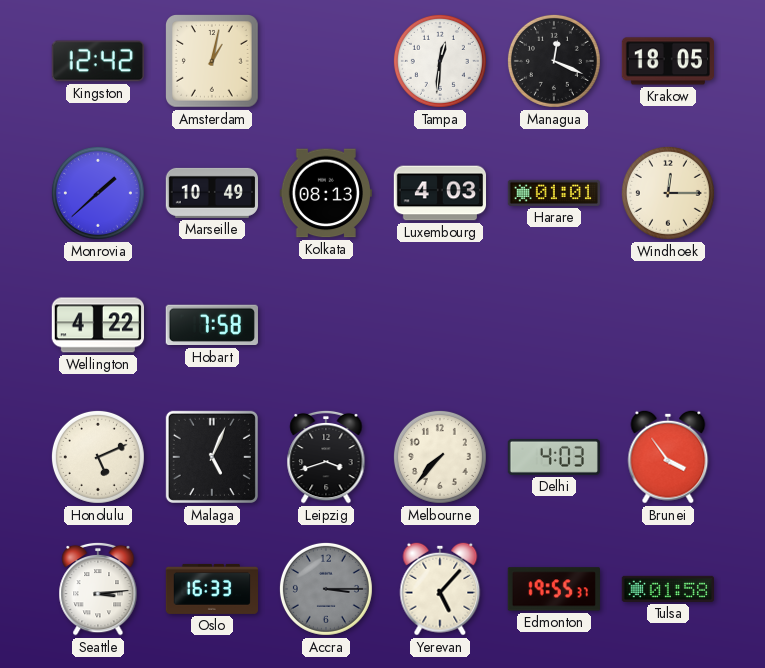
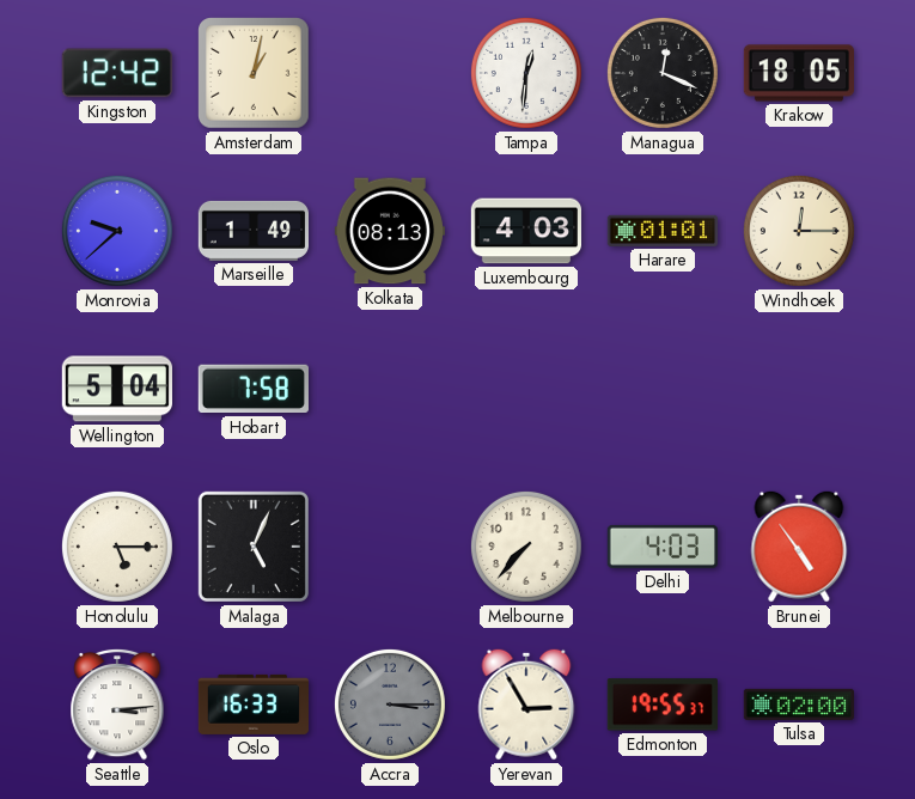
Monrovia: 1:38 -> 9:38
Marseille: 10:49 -> 1:49
Wellington: 4:22 -> 5:04
Honolulu: 5:11 -> 5:15
Leipzig: 3:42 -> none
Brunei: 3:54 -> 4:54
Yerevan: 5:07 -> 2:55
Tulsa: 01:58 -> 02:00
